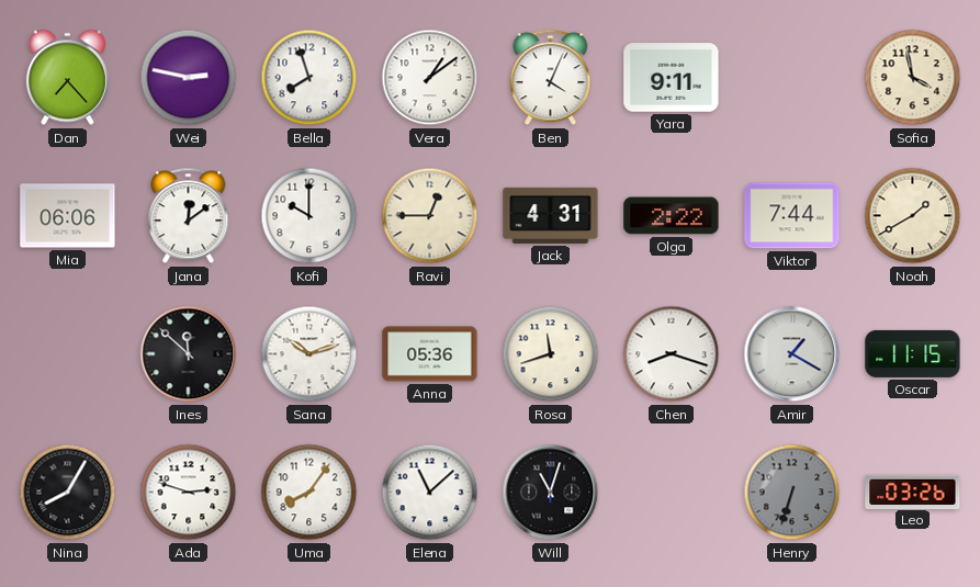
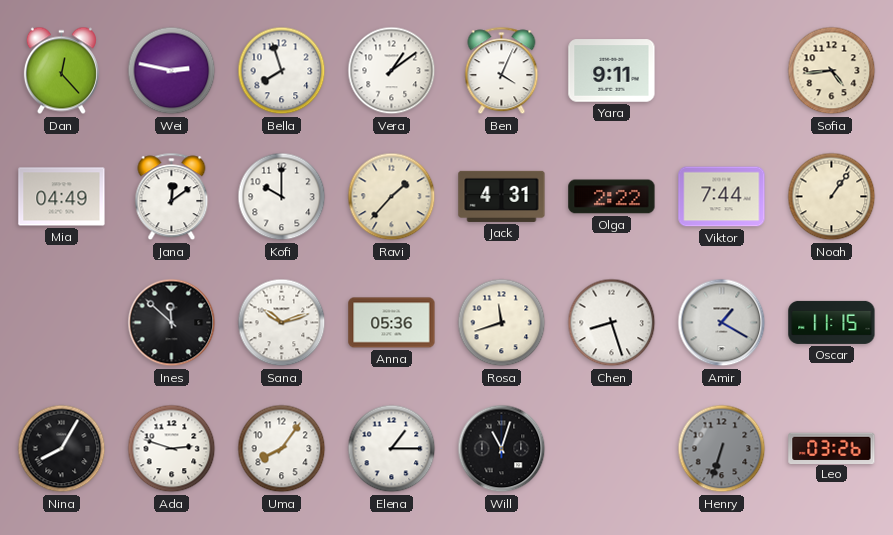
Dan: 7:23 -> 12:23
Sofia: 3:58 -> 4:44
Mia: 06:06 -> 04:49
Ravi: 12:45 -> 1:37
Noah: 1:40 -> 1:06
Chen: 8:18 -> 8:27
Elena: 11:08 -> 1:15
